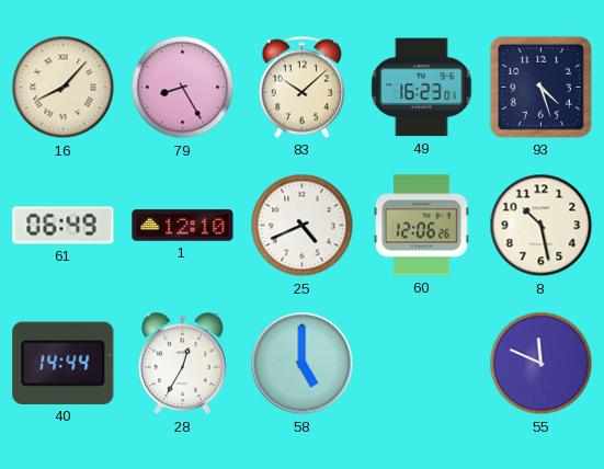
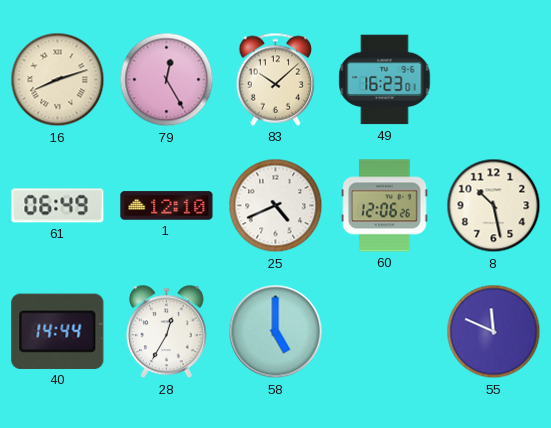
16: 8:07 -> 8:12
79: 8:25 -> 12:25
93: 4:27 -> none
